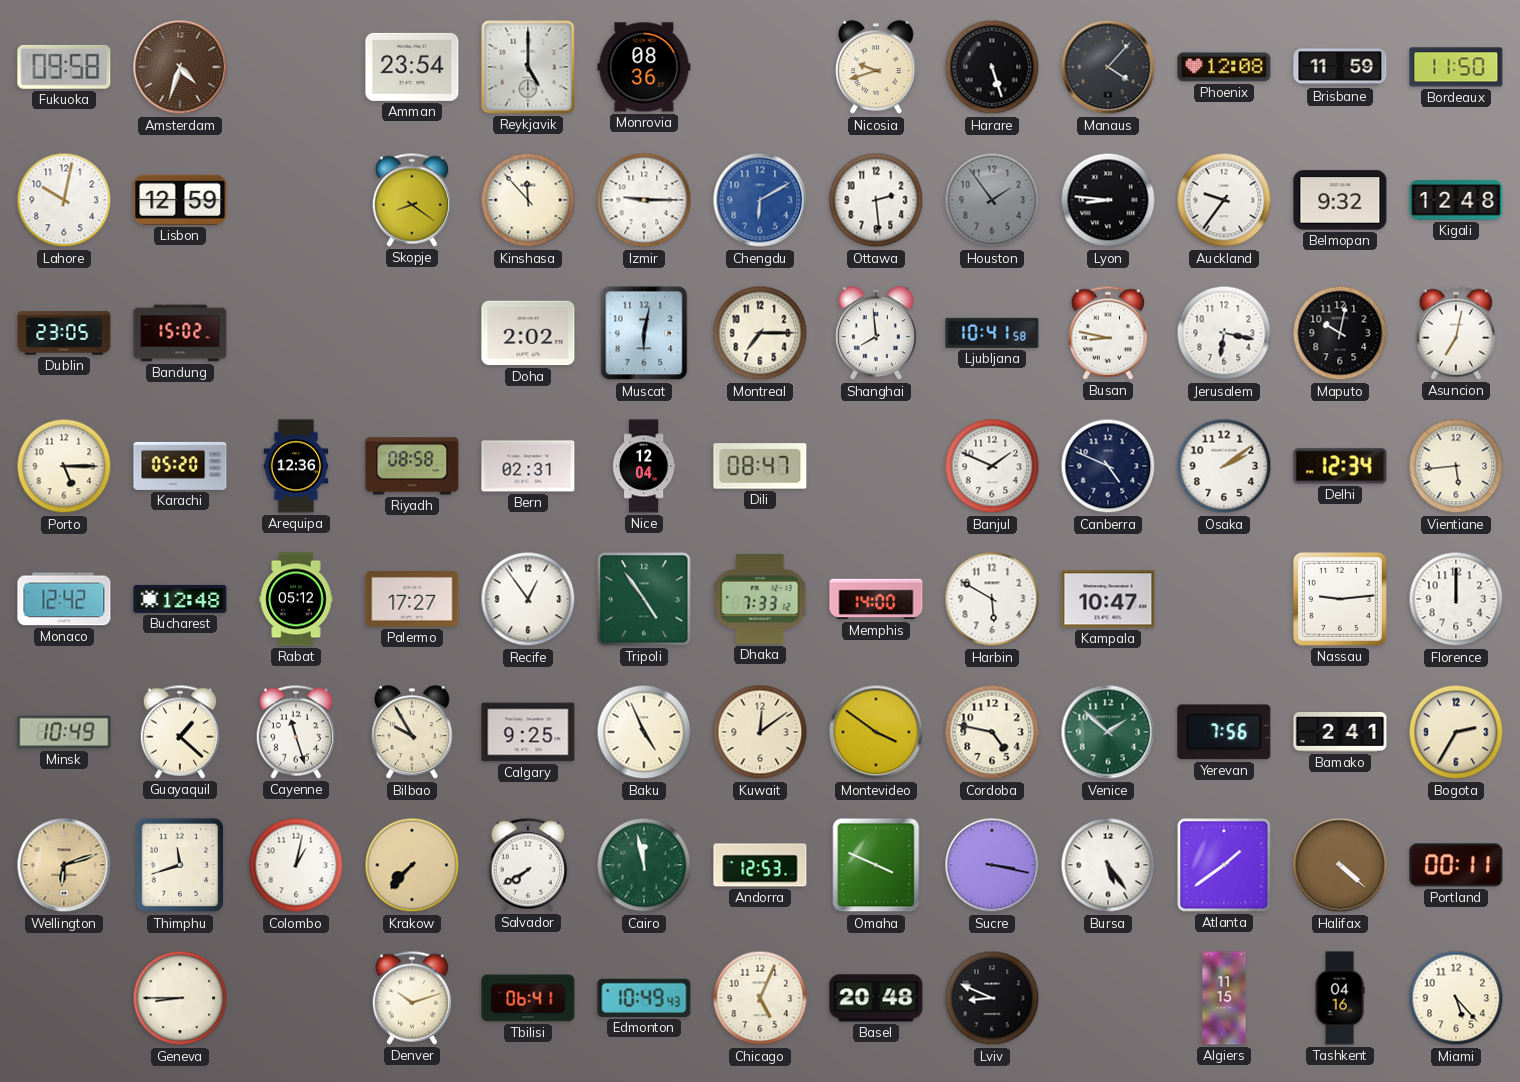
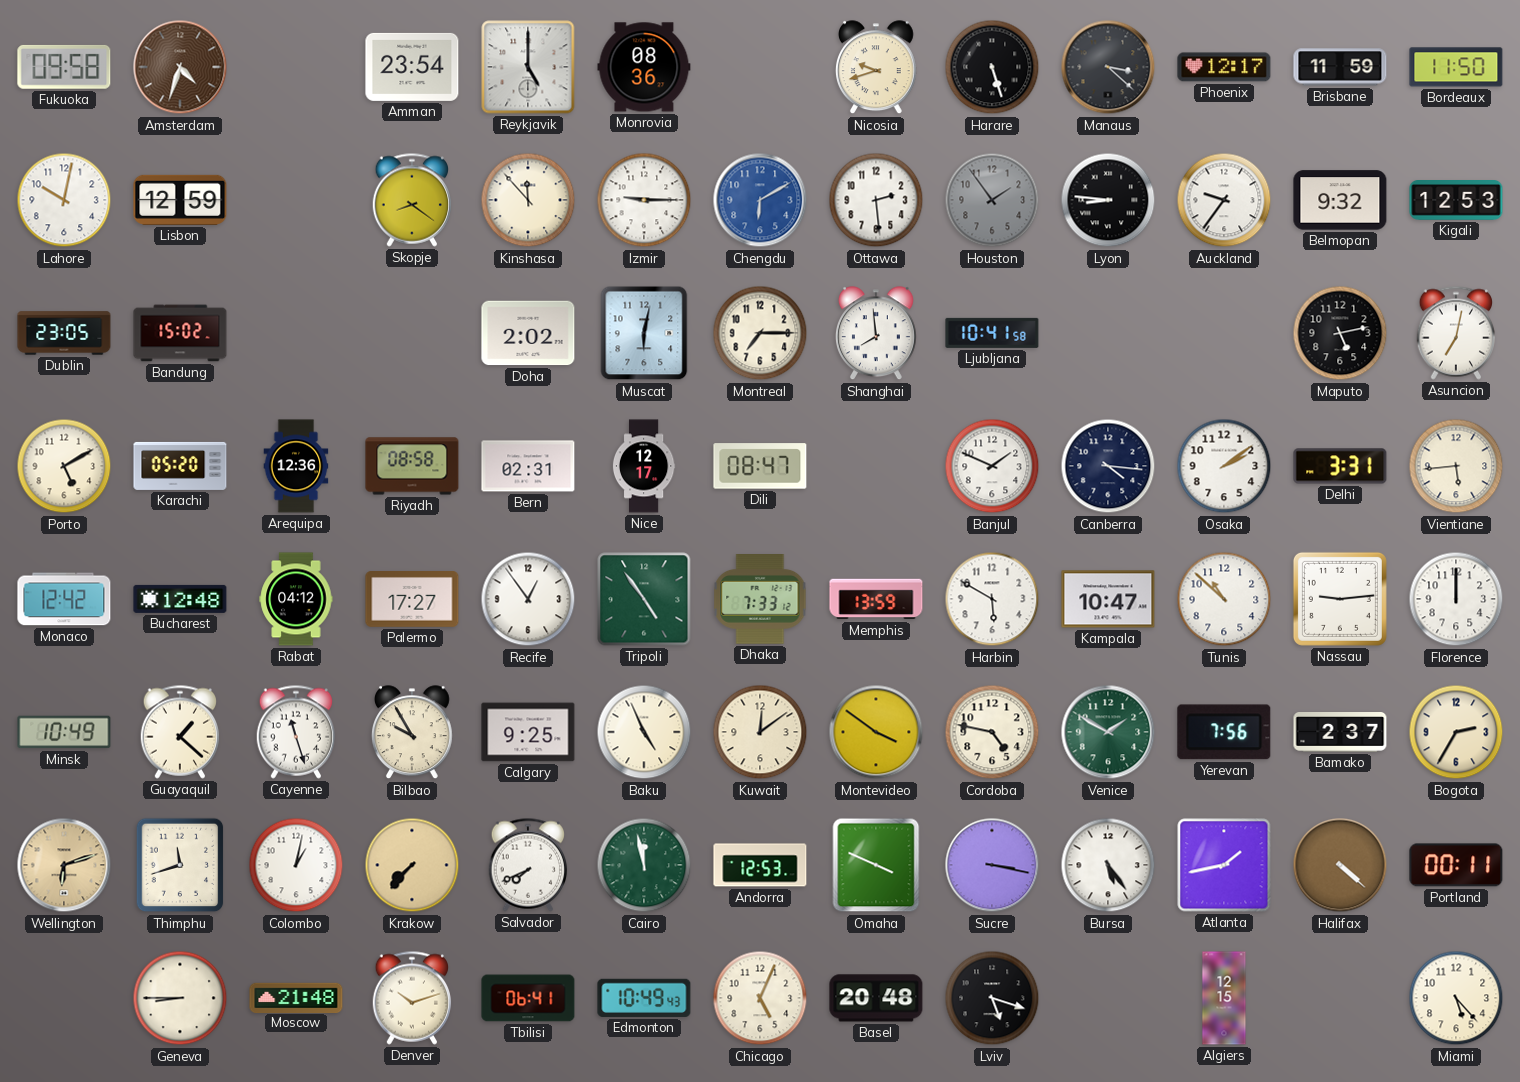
Manaus: 4:07 -> 3:22
Phoenix: 12:08 -> 12:17
Kigali: 12:48 -> 12:53
Busan: 8:47 -> none
Jerusalem: 6:17 -> none
Maputo: 10:02 -> 5:13
Porto: 5:15 -> 5:10
Nice: 12:04 -> 12:17
Canberra: 4:49 -> 4:16
Delhi: 12:34 -> 3:31
Rabat: 05:12 -> 04:12
Memphis: 14:00 -> 13:59
Tunis: none -> 10:52
Venice: 1:52 -> 1:50
Bamako: 2:41 -> 2:37
Salvador: 7:40 -> 7:41
Atlanta: 1:39 -> 1:43
Moscow: none -> 21:48
Lviv: 8:49 -> 5:18
Algiers: 11:15 -> 12:15
Tashkent: 04:16 -> none
